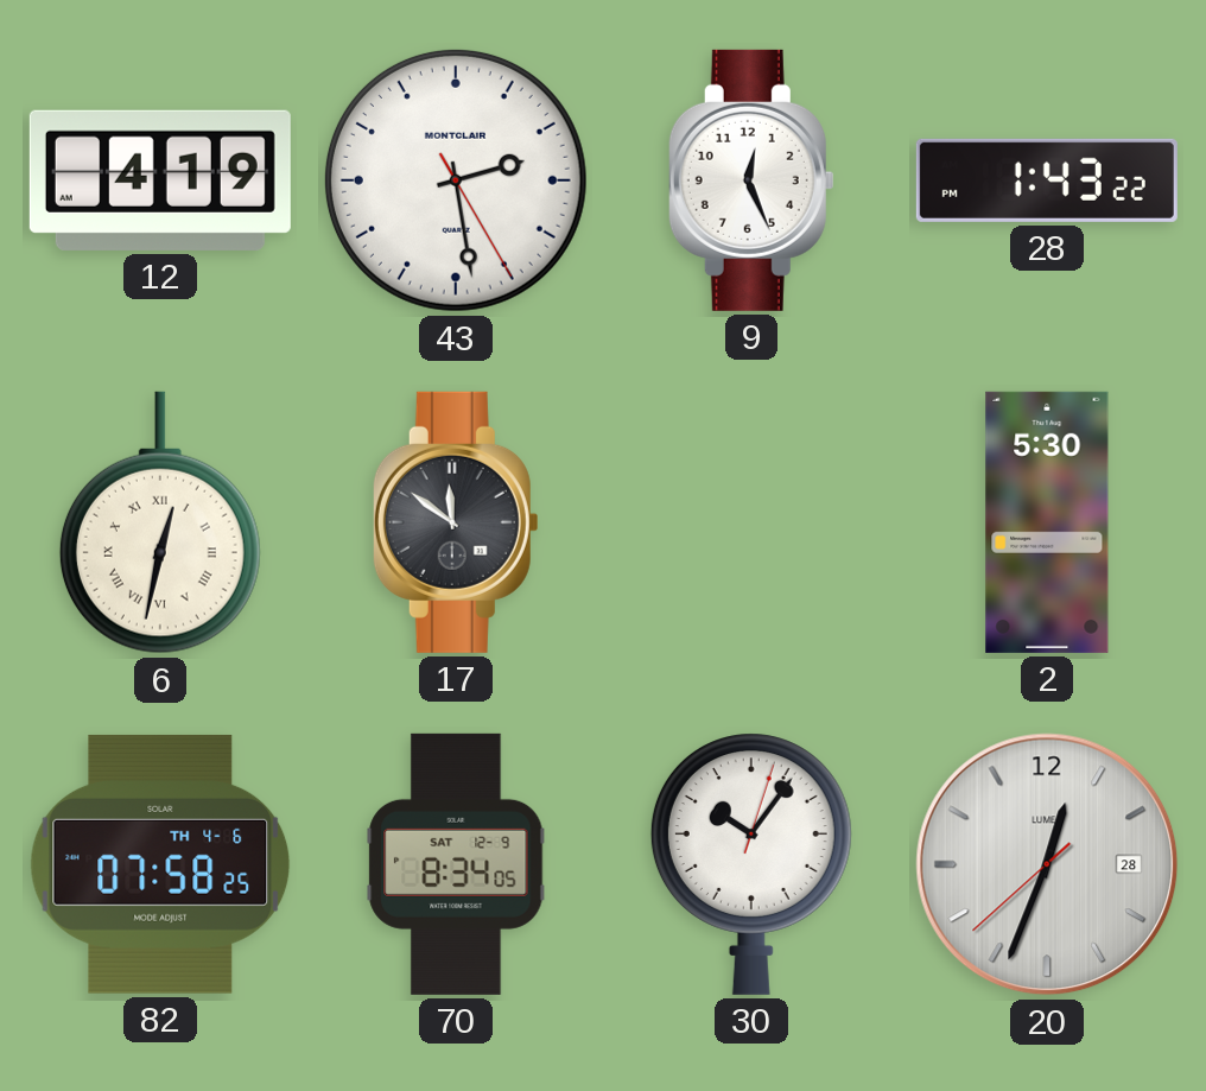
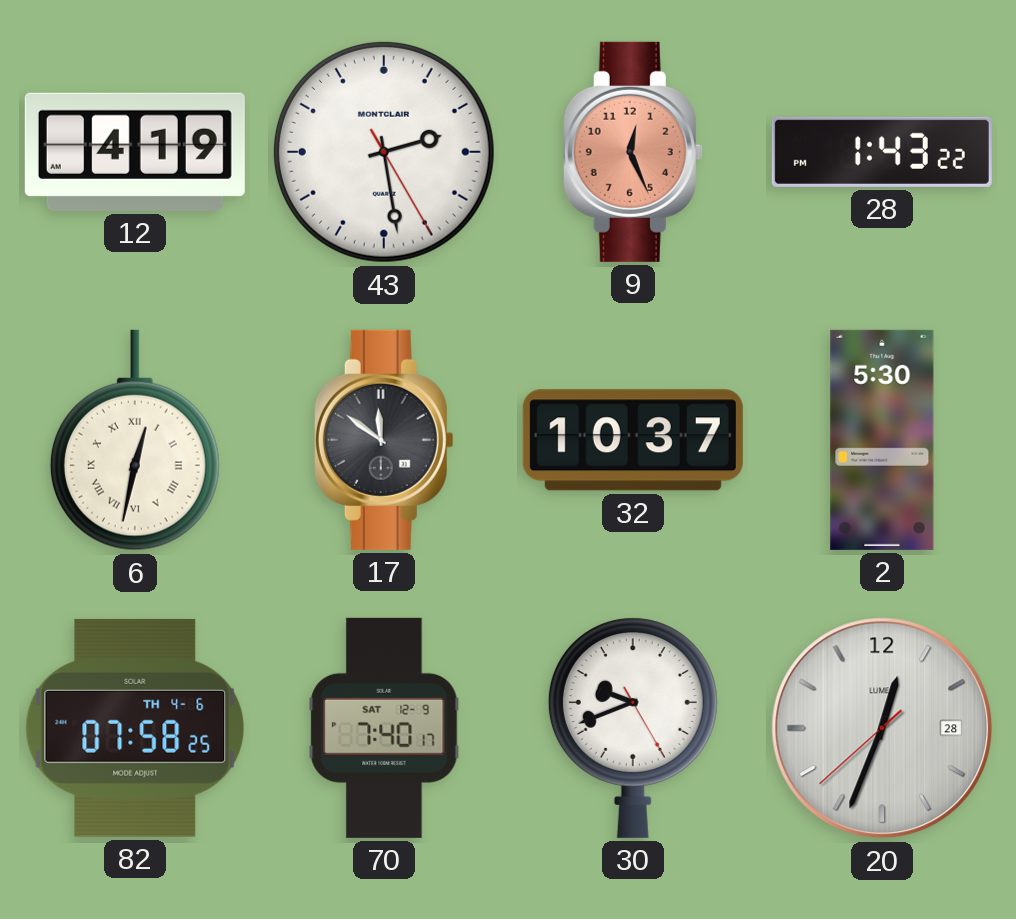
9 dial: white -> salmon
32: none -> 10:37
70: 8:34 -> 7:40
30: 10:06 -> 9:41
